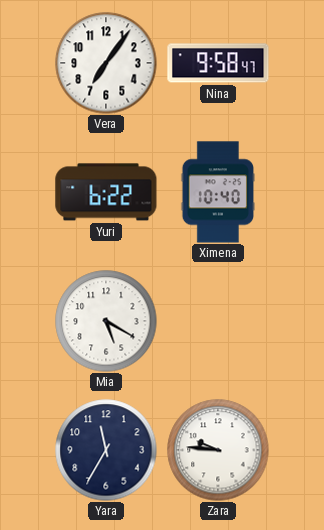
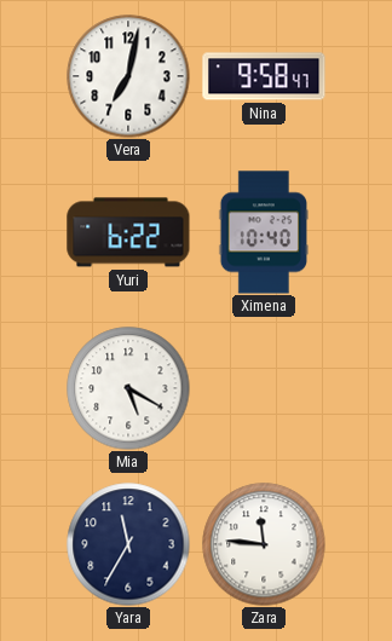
Vera: 7:06 -> 7:02
Zara: 9:46 -> 11:46
